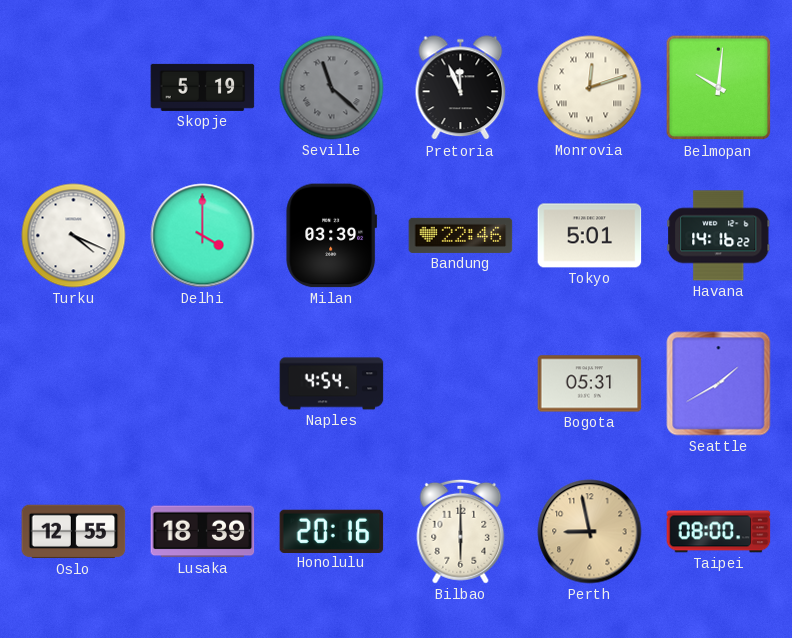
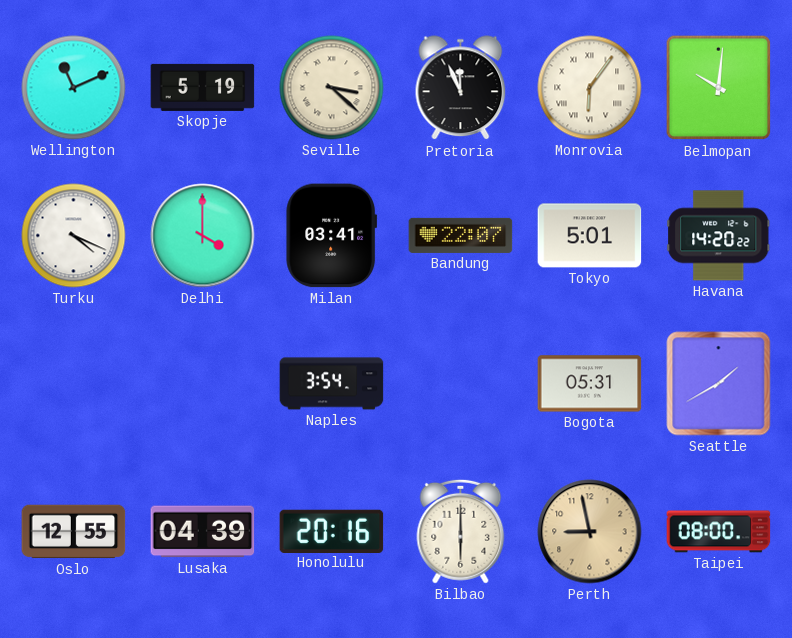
Wellington: none -> 11:11
Seville: 11:22 -> 3:22
Seville dial: grey -> cream
Monrovia: 12:12 -> 6:06
Milan: 03:39 -> 03:41
Bandung: 22:46 -> 22:07
Havana: 14:16 -> 14:20
Naples: 4:54 -> 3:54
Lusaka: 18:39 -> 04:39
